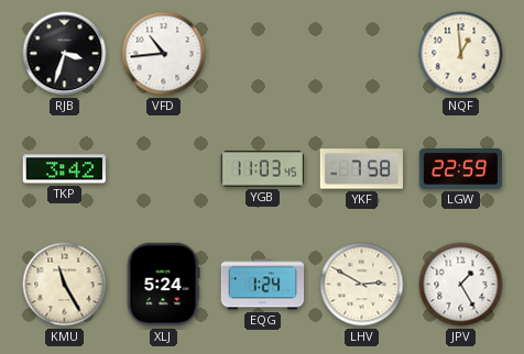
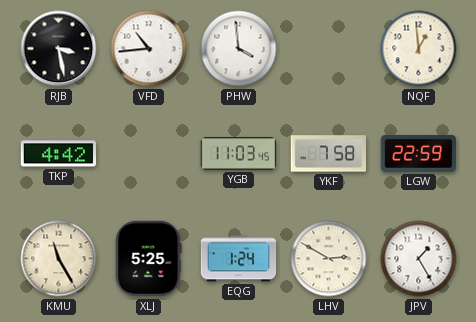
RJB: 3:33 -> 3:28
PHW: none -> 3:59
TKP: 3:42 -> 4:42
XLJ: 5:24 -> 5:25
